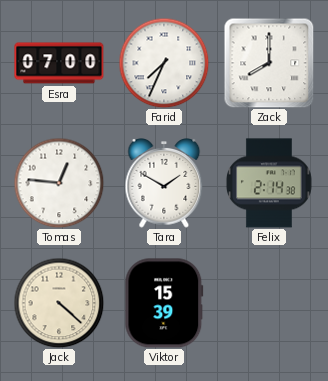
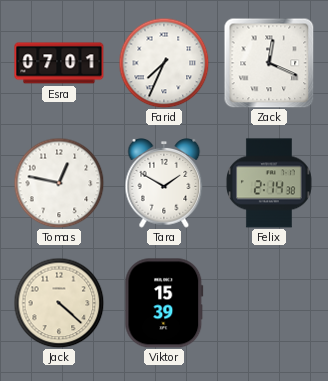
Esra: 07:00 -> 07:01
Zack: 8:00 -> 12:19
Tomas: 12:46 -> 12:47
